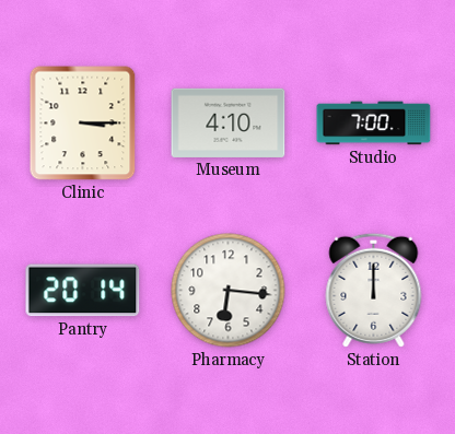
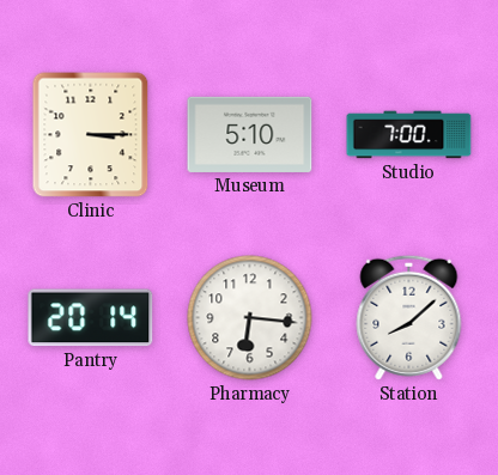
Museum: 4:10 -> 5:10
Station: 12:00 -> 8:08
